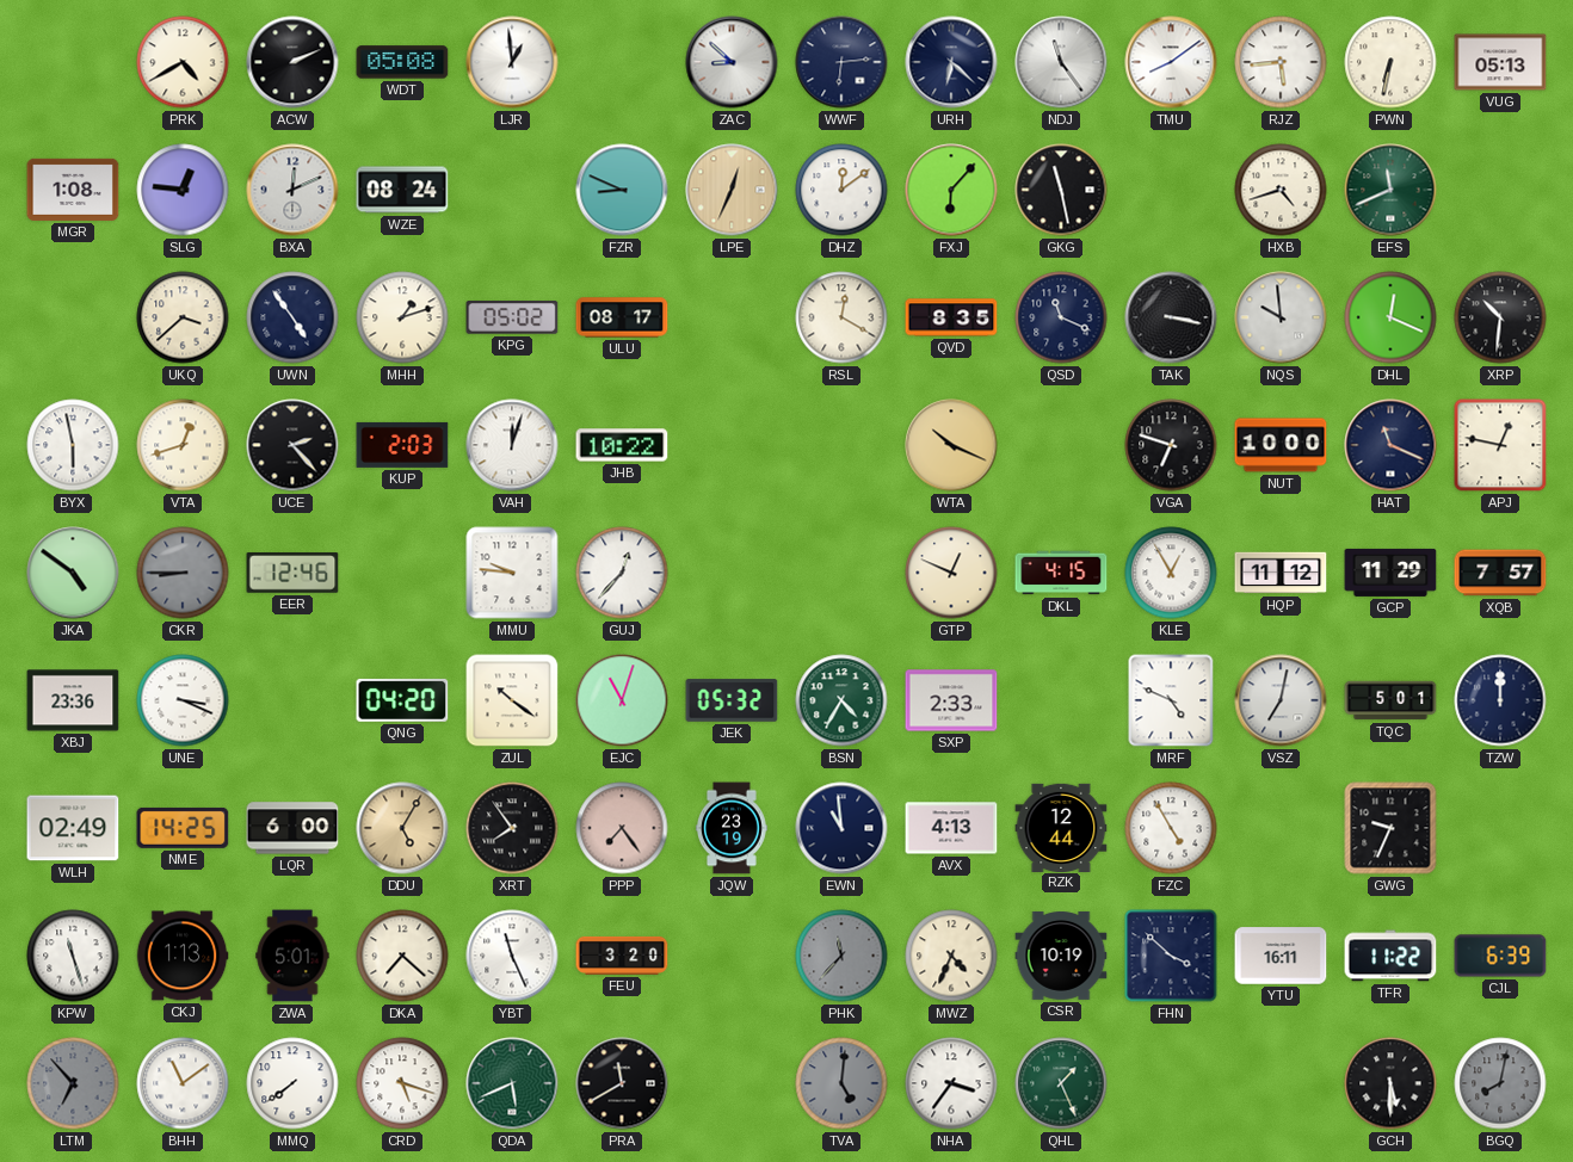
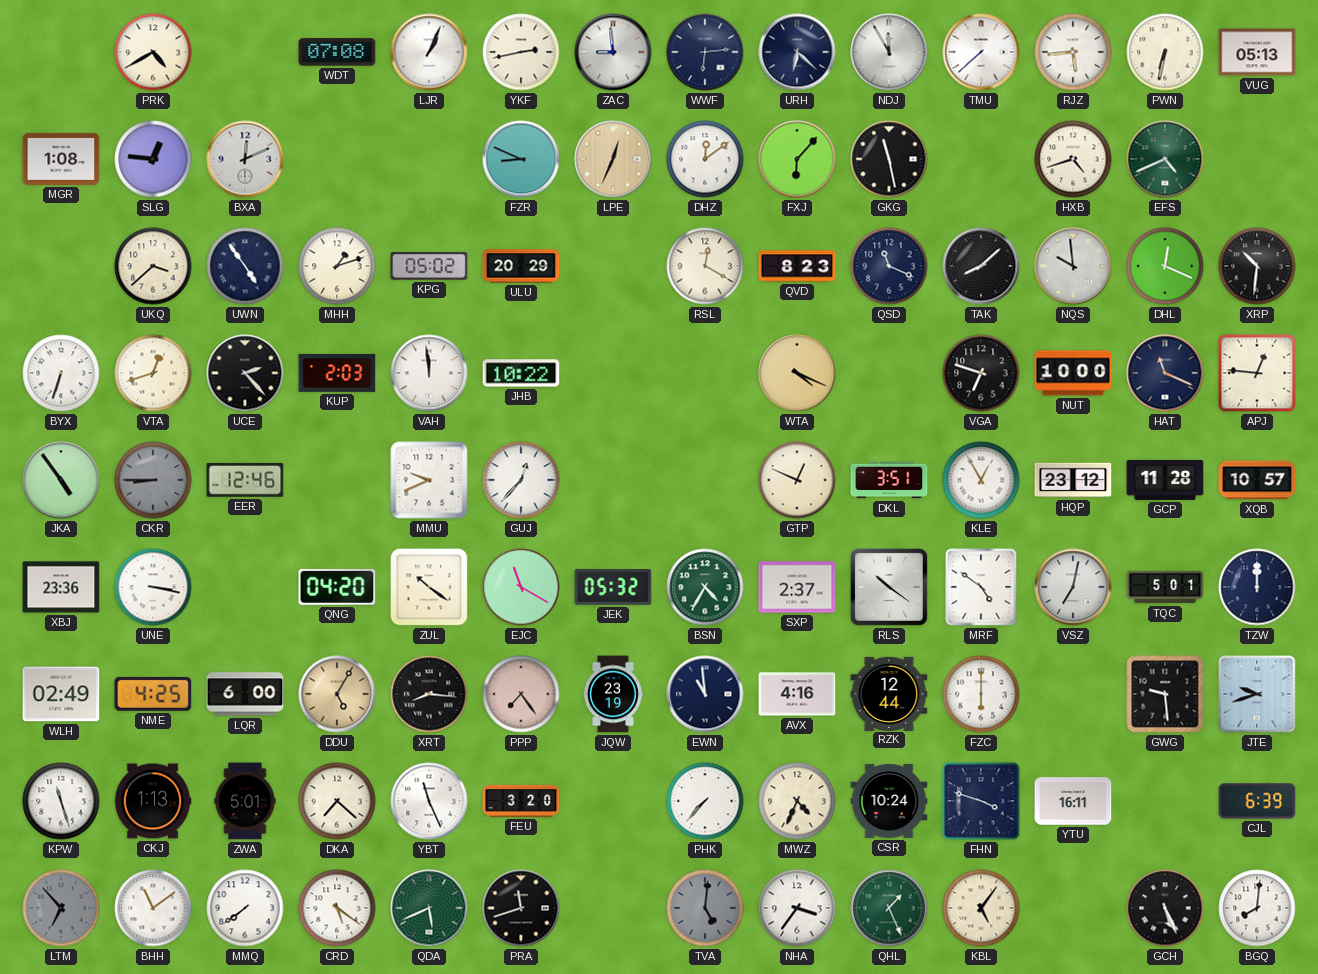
ACW: 2:11 -> none
WDT: 05:08 -> 07:08
LJR: 12:59 -> 1:04
YKF: none -> 2:43
ZAC: 8:52 -> 8:59
NDJ: 11:24 -> 11:55
TMU: 8:09 -> 7:38
WZE: 08:24 -> none
EFS: 11:41 -> 4:41
ULU: 08:17 -> 20:29
QVD: 8:35 -> 8:23
TAK: 3:17 -> 8:08
BYX: 5:58 -> 6:33
VAH: 12:03 -> 11:59
WTA: 10:19 -> 4:19
APJ: 12:47 -> 12:46
JKA: 4:51 -> 4:54
MMU: 9:46 -> 9:41
DKL: 4:15 -> 3:51
HQP: 11:12 -> 23:12
GCP: 11:29 -> 11:28
XQB: 7:57 -> 10:57
UNE: 3:19 -> 3:17
EJC: 11:03 -> 11:20
SXP: 2:33 -> 2:37
RLS: none -> 10:21
MRF: 4:49 -> 4:51
NME: 14:25 -> 4:25
XRT: 7:54 -> 8:16
AVX: 4:13 -> 4:16
FZC: 4:55 -> 6:00
GWG: 9:34 -> 9:29
JTE: none -> 9:42
PHK: 11:37 -> 7:37
PHK dial: grey -> white
CSR: 10:19 -> 10:24
FHN: 3:52 -> 3:48
TFR: 11:22 -> none
CRD: 5:18 -> 5:21
PRA: 11:40 -> 11:42
KBL: none -> 5:06
GCH: 5:30 -> 5:26
BGQ: 8:02 -> 8:01
BGQ dial: grey -> white
